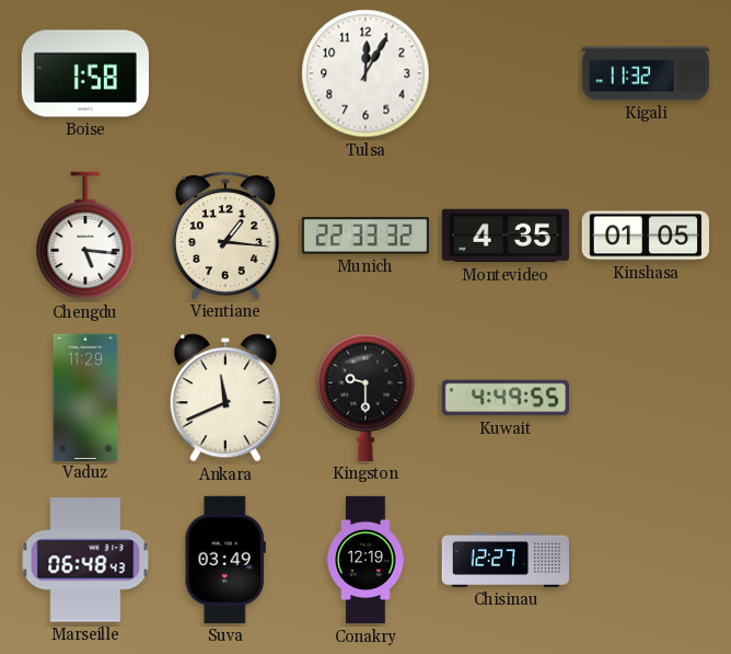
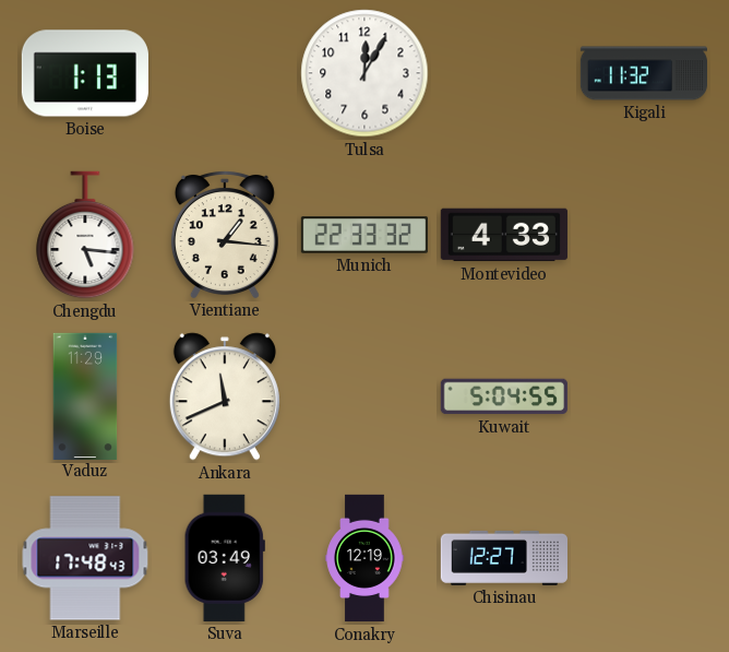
Boise: 1:58 -> 1:13
Montevideo: 4:35 -> 4:33
Kinshasa: 01:05 -> none
Kingston: 9:30 -> none
Kuwait: 4:49 -> 5:04
Marseille: 06:48 -> 17:48
